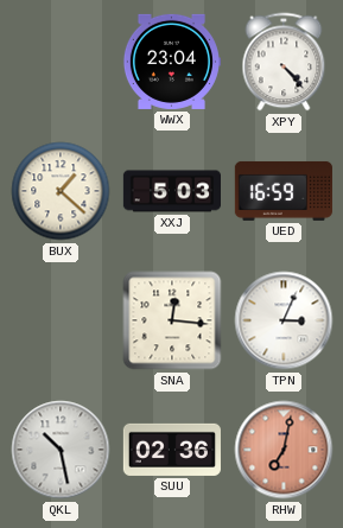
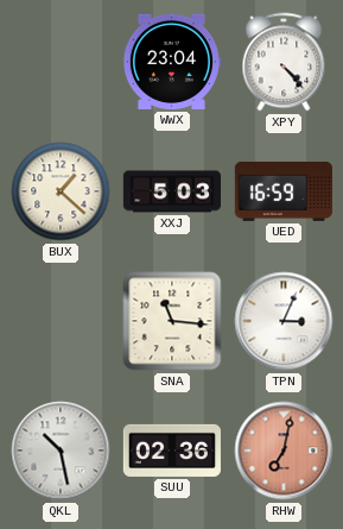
SNA: 12:16 -> 11:16
